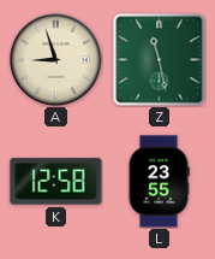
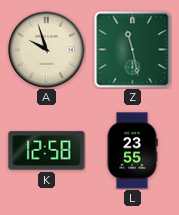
A: 8:57 -> 9:57
